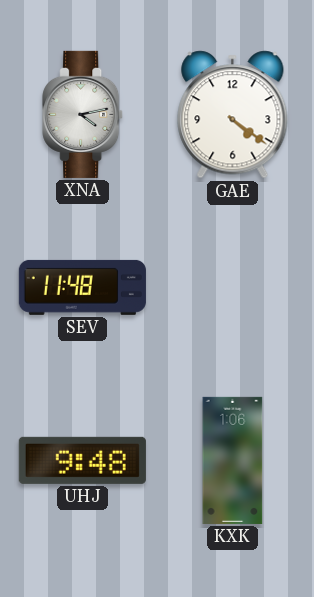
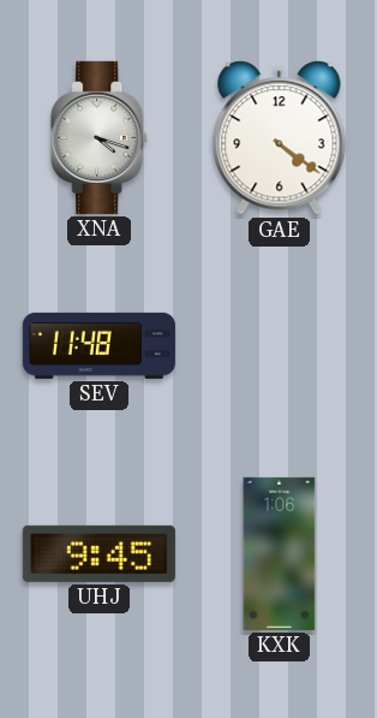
XNA: 4:13 -> 4:18
UHJ: 9:48 -> 9:45
